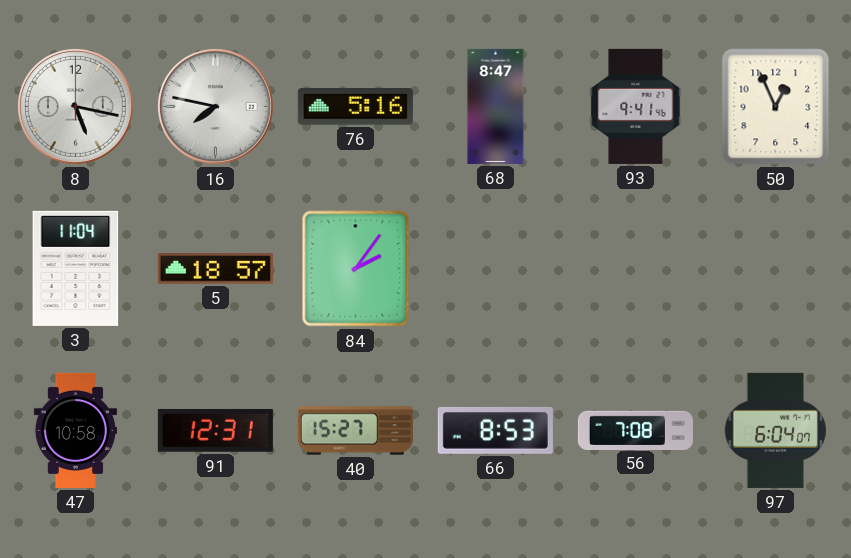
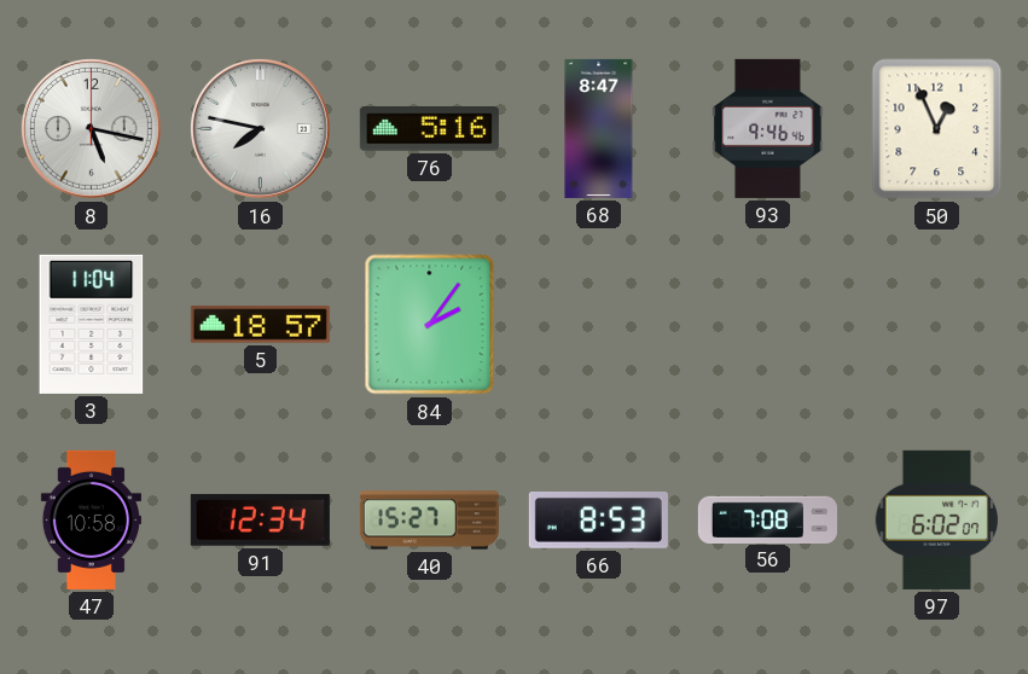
93: 9:41 -> 9:46
91: 12:31 -> 12:34
97: 6:04 -> 6:02
